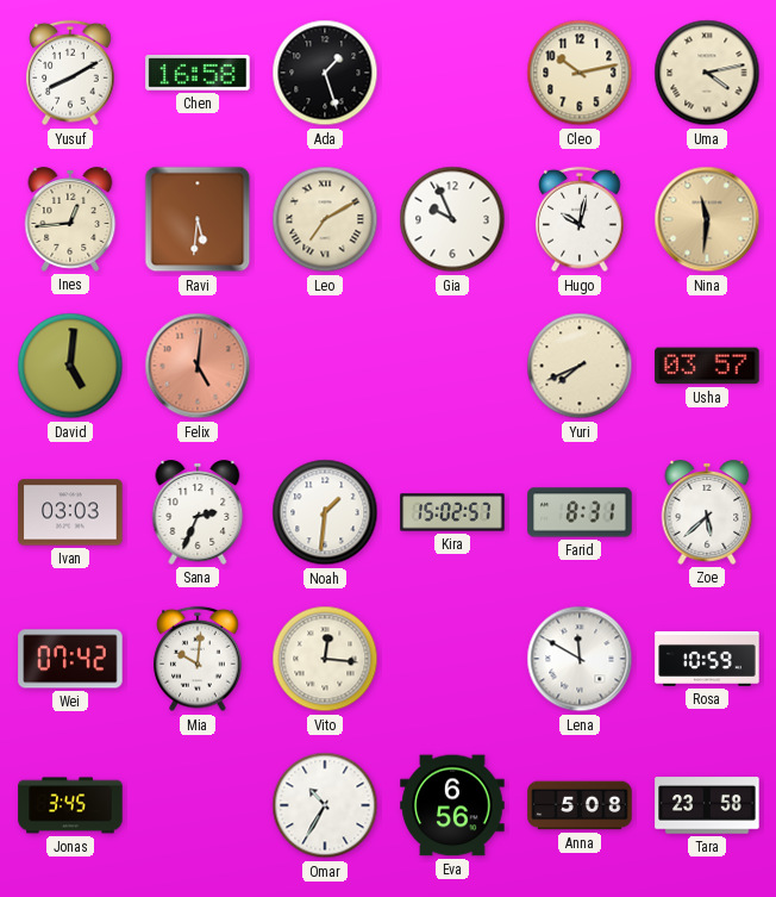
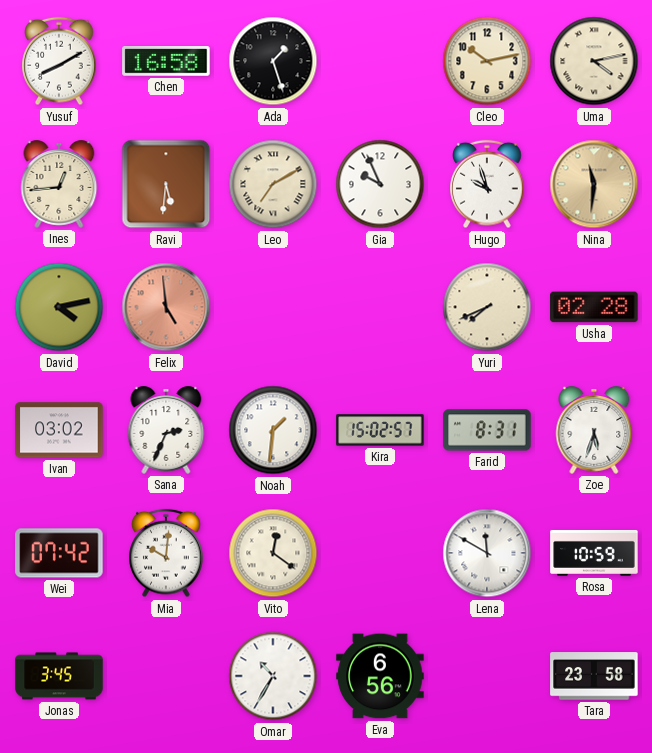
Hugo: 10:02 -> 9:57
David: 5:01 -> 4:13
Felix: 5:01 -> 4:59
Usha: 03:57 -> 02:28
Ivan: 03:03 -> 03:02
Zoe: 5:38 -> 5:33
Vito: 12:16 -> 12:21
Anna: 5:08 -> none
